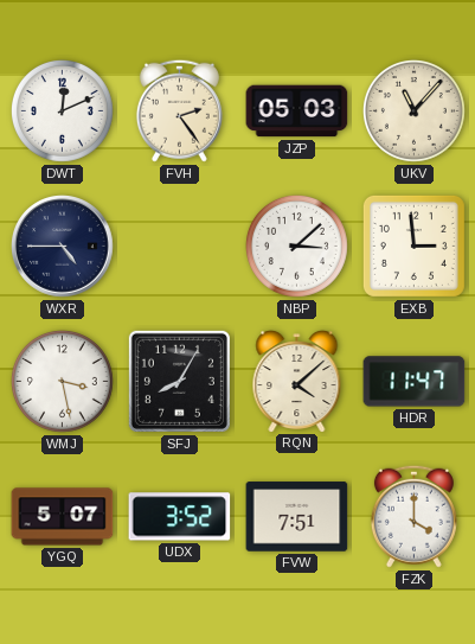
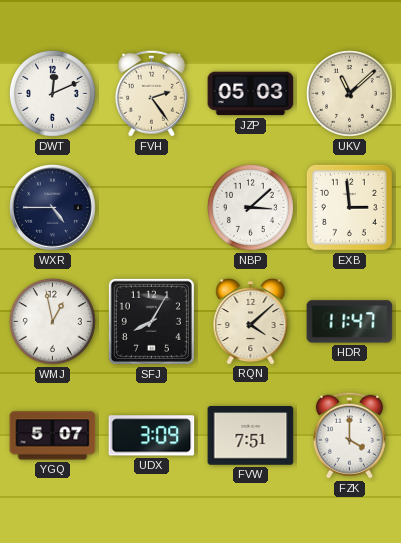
UKV: 11:07 -> 11:08
WMJ: 3:28 -> 12:58
UDX: 3:52 -> 3:09
